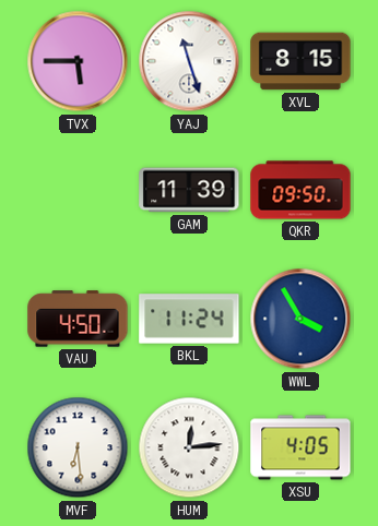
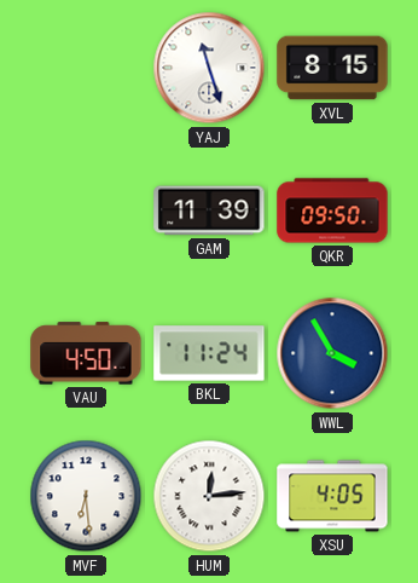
TVX: 5:45 -> none
